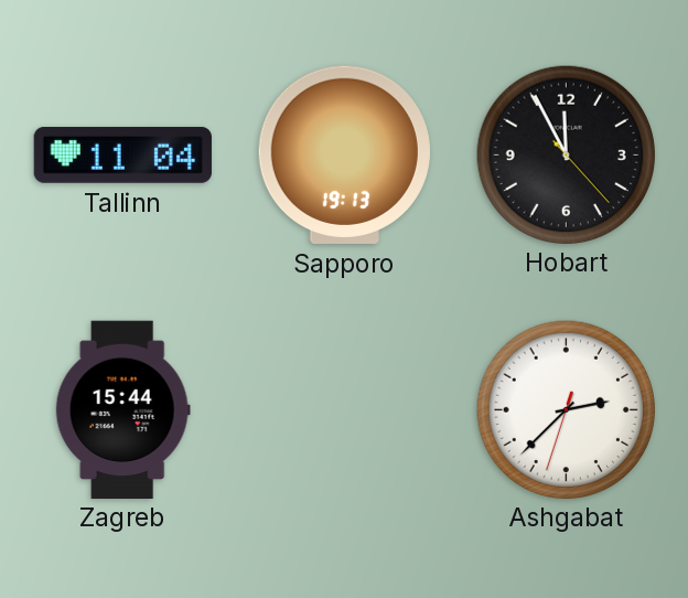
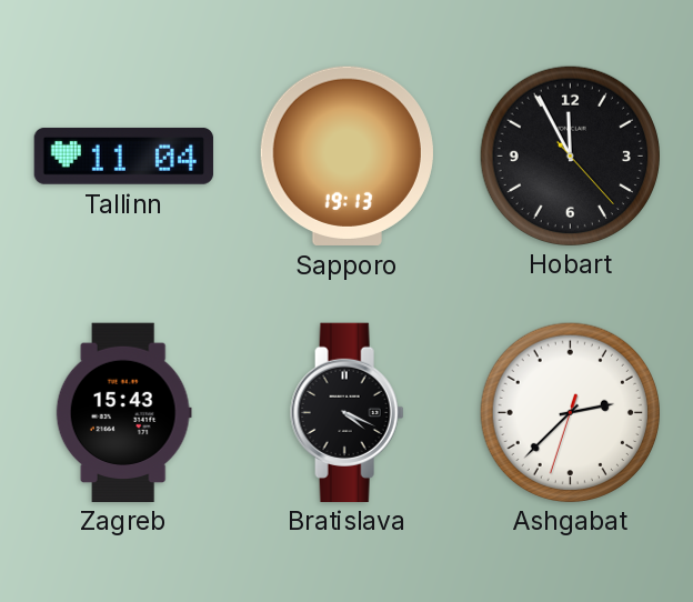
Zagreb: 15:44 -> 15:43
Bratislava: none -> 4:19
